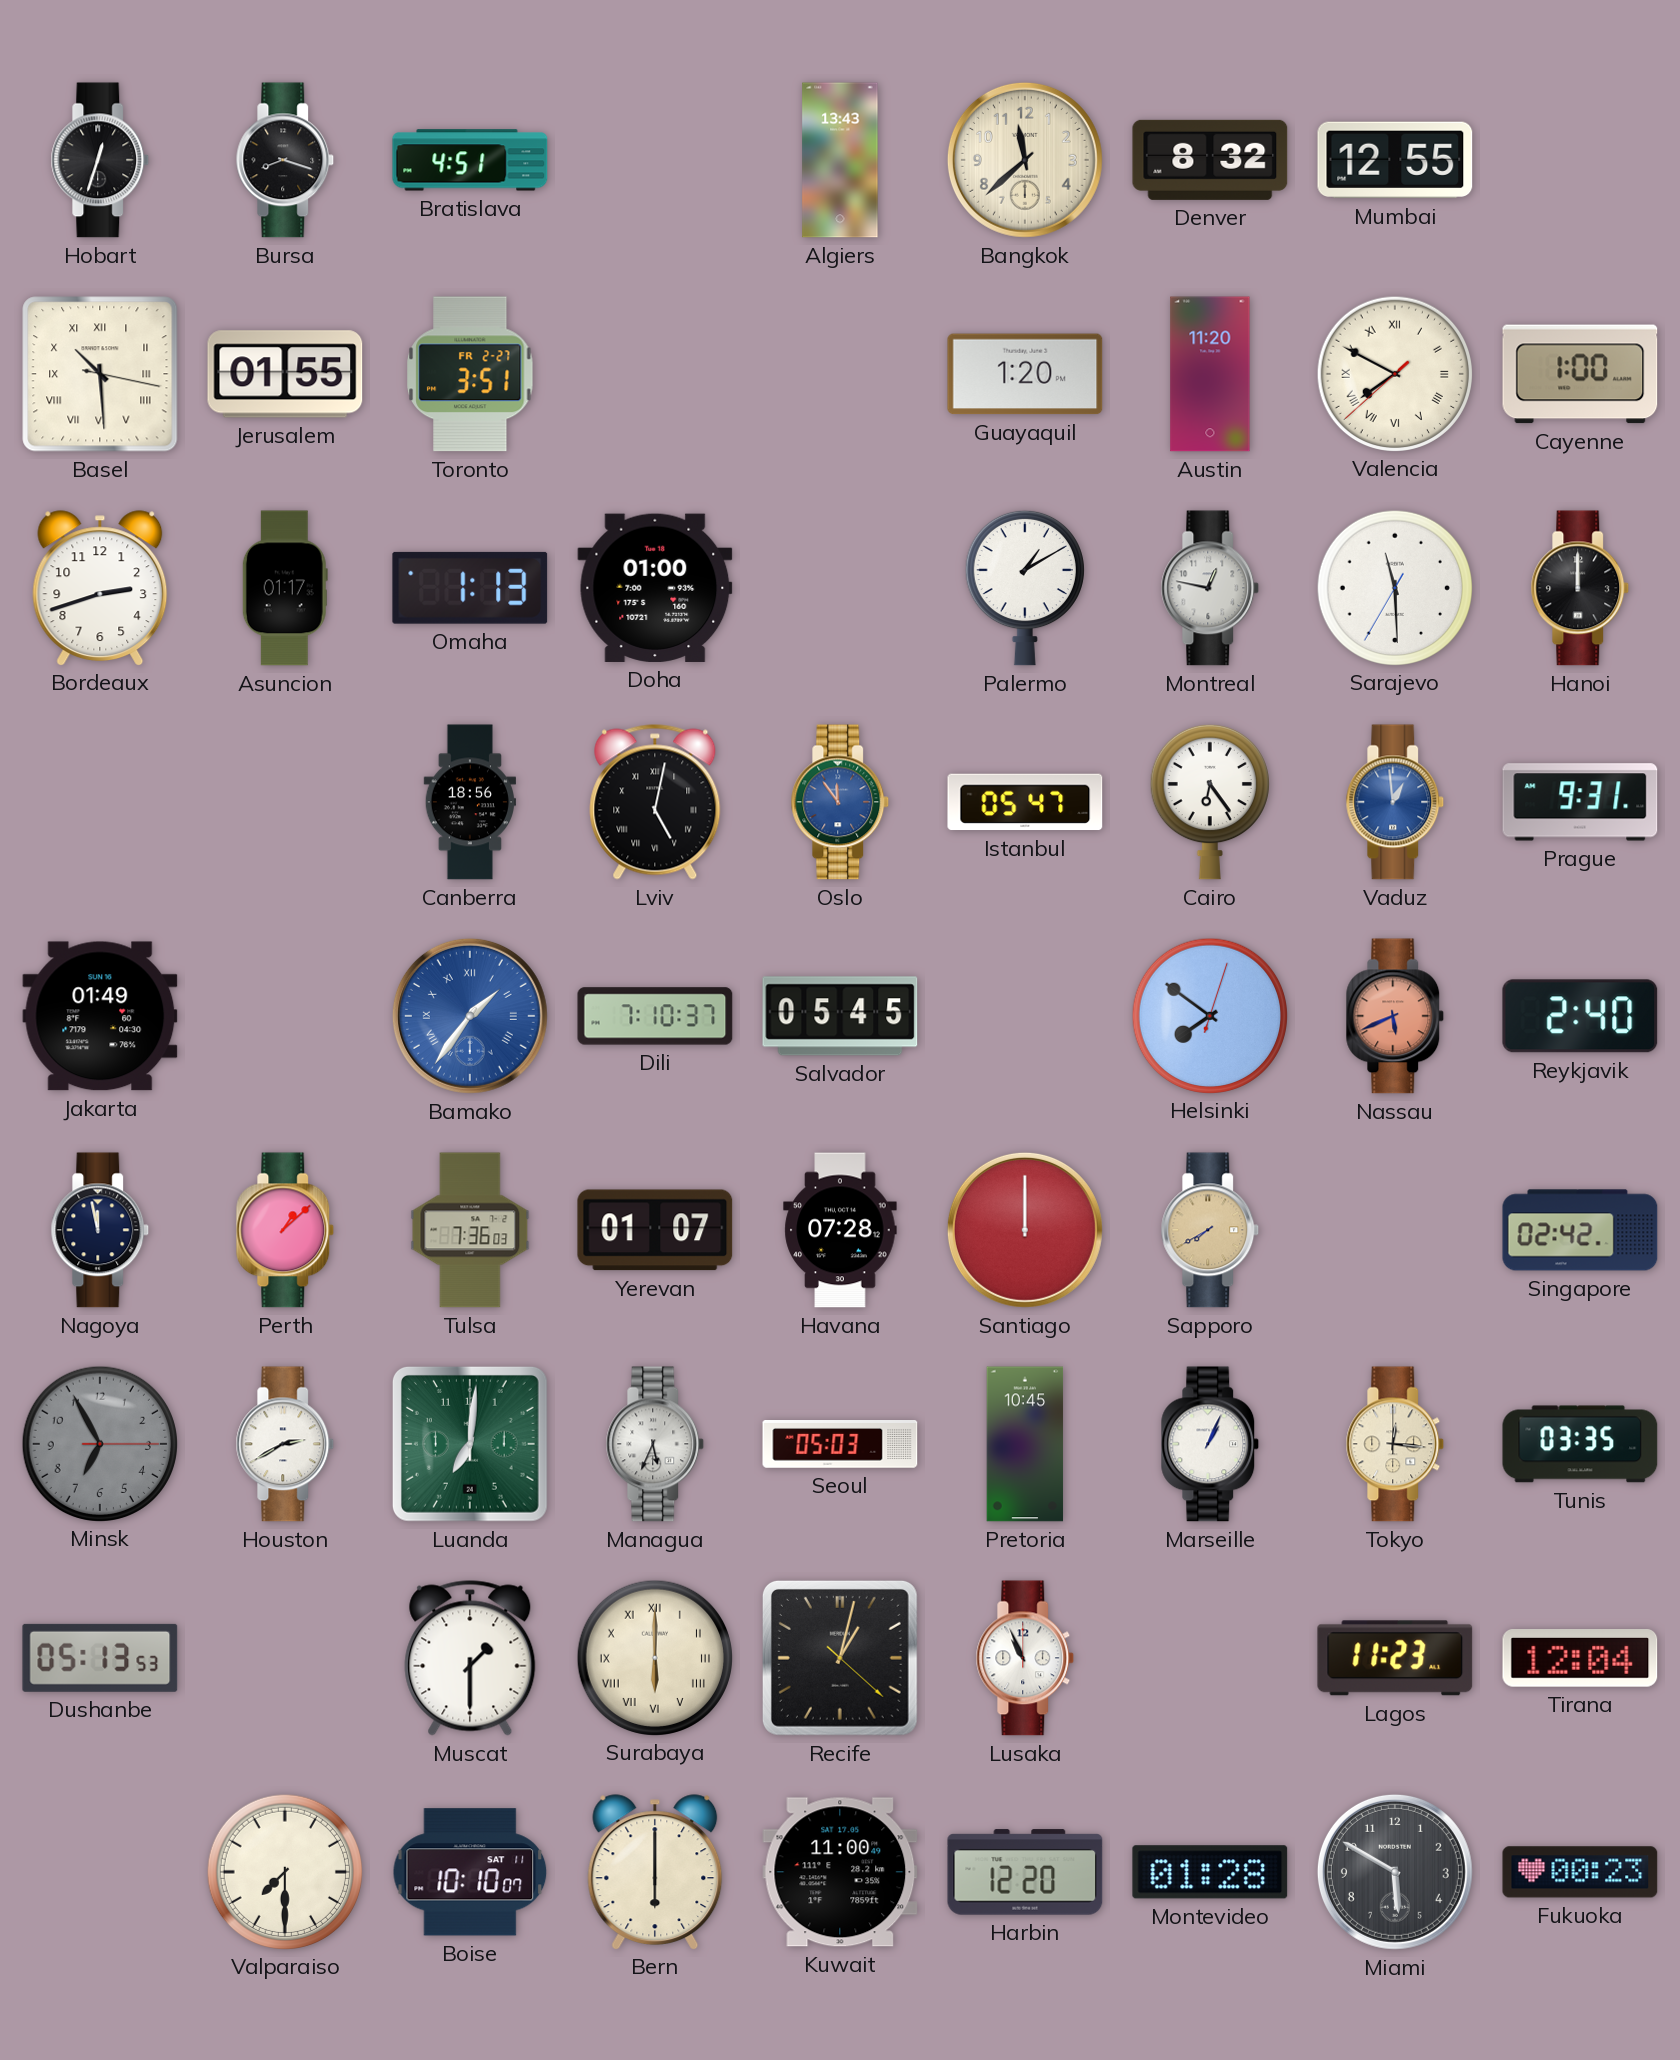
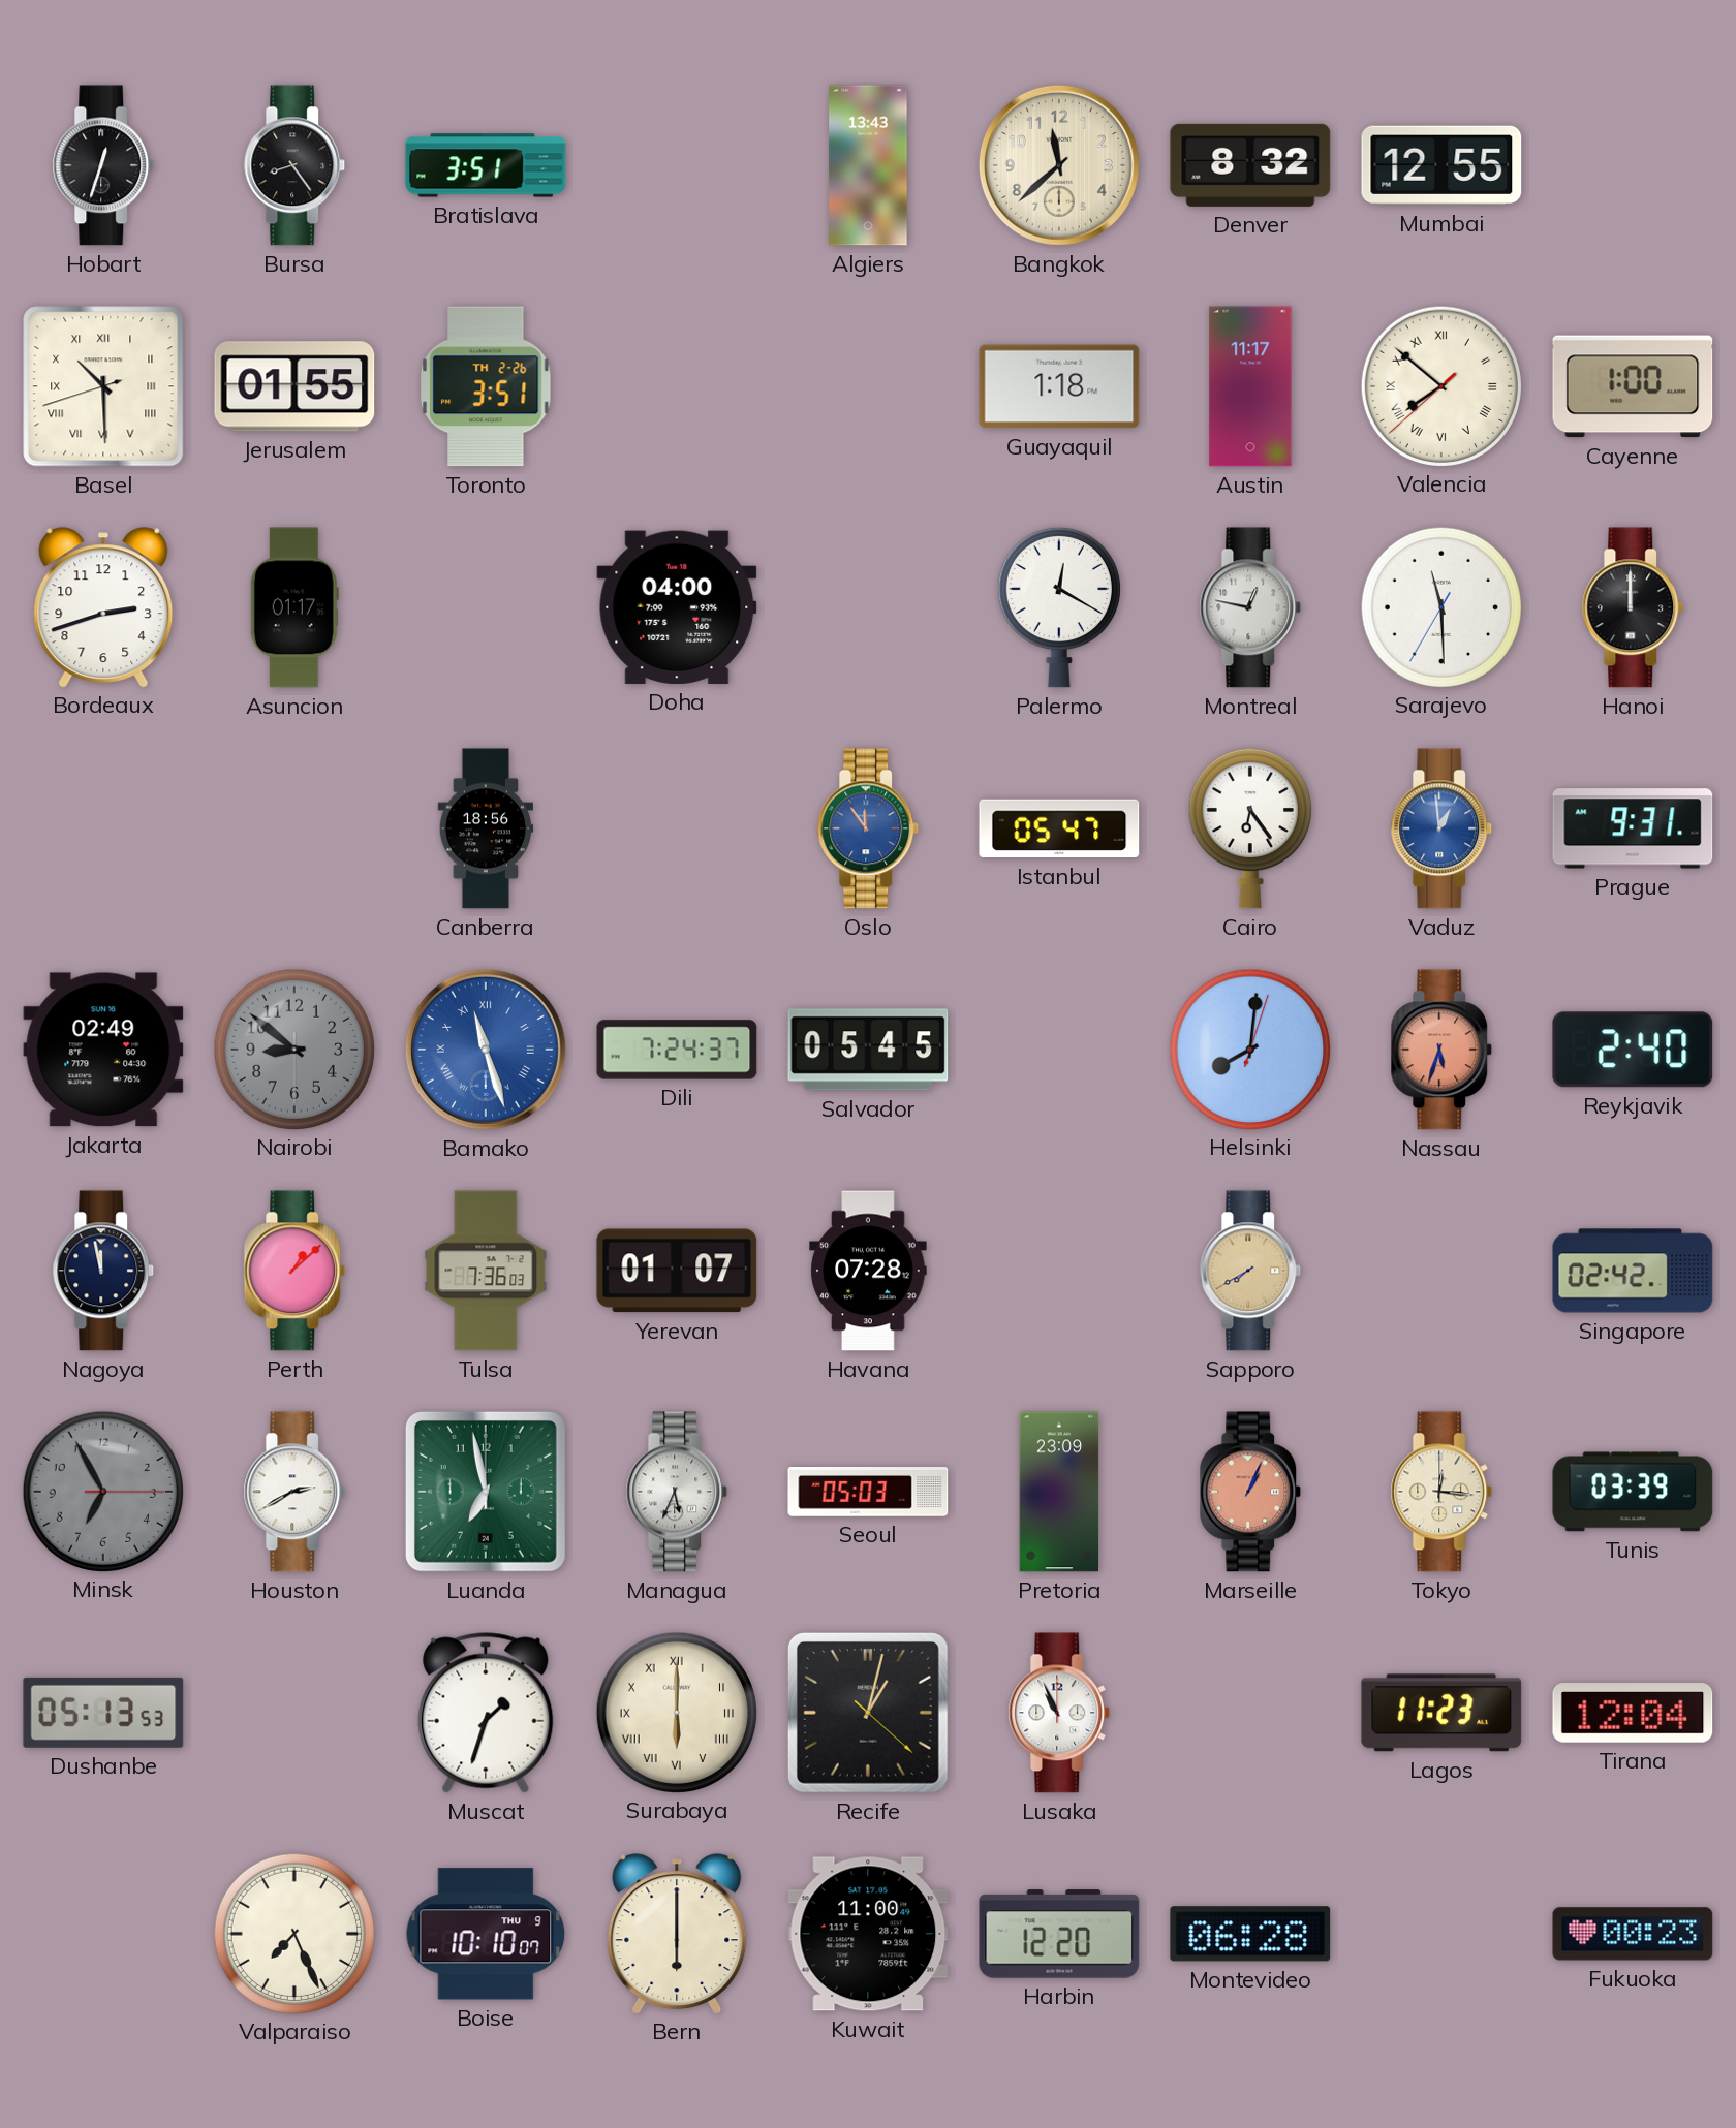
Bursa: 8:18 -> 8:24
Bratislava: 4:51 -> 3:51
Basel: 10:29:17 -> 10:29:42
Toronto date: FR 2-27 -> TH 2-26
Guayaquil: 1:20 -> 1:18
Austin: 11:20 -> 11:17
Valencia: 7:49 -> 7:51
Omaha: 1:13 -> none
Doha: 01:00 -> 04:00
Palermo: 1:10 -> 12:20
Lviv: 5:02 -> none
Jakarta: 01:49 -> 02:49
Nairobi: none -> 8:51
Bamako: 1:36 -> 11:27
Dili: 7:10 -> 7:24
Helsinki: 7:51 -> 8:01
Nassau: 5:41 -> 5:33
Santiago: 12:00 -> none
Luanda: 7:01 -> 6:58
Pretoria: 10:45 -> 23:09
Marseille dial: white -> salmon
Tunis: 03:35 -> 03:39
Muscat: 1:30 -> 1:33
Valparaiso: 7:30 -> 7:26
Boise date: SAT 11 -> THU 9
Montevideo: 01:28 -> 06:28
Miami: 5:50 -> none
